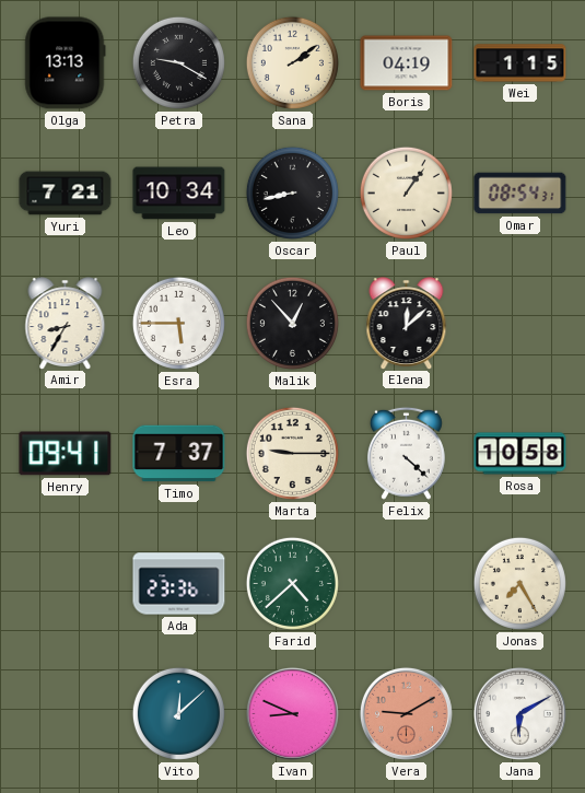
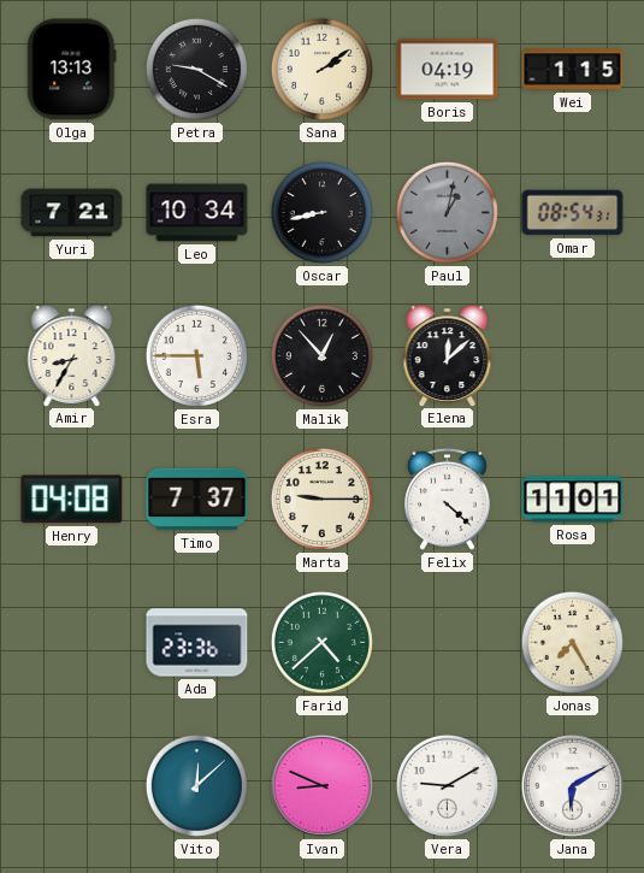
Paul: 1:06 -> 1:02
Paul dial: cream -> grey
Henry: 09:41 -> 04:08
Rosa: 10:58 -> 11:01
Vera dial: salmon -> white
